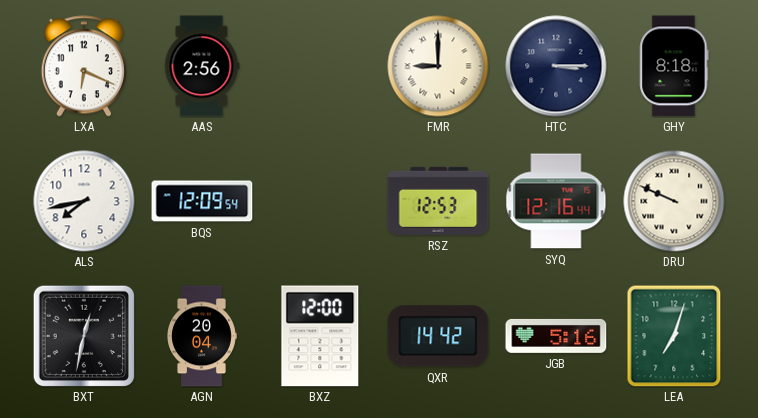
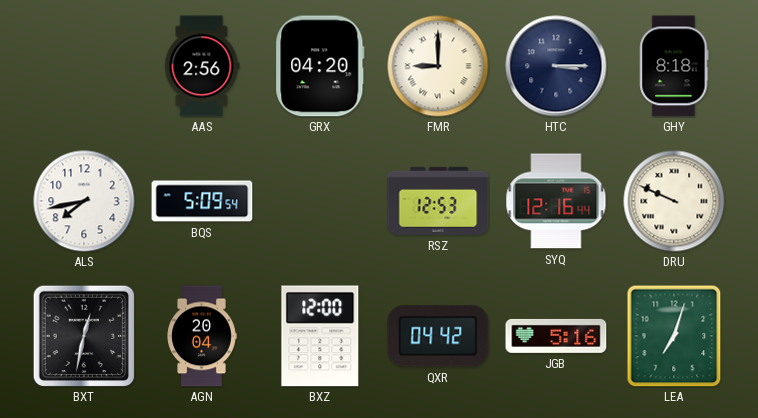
LXA: 6:19 -> none
GRX: none -> 04:20
BQS: 12:09 -> 5:09
QXR: 14:42 -> 04:42
